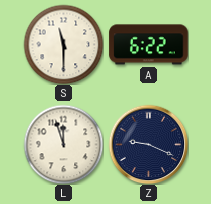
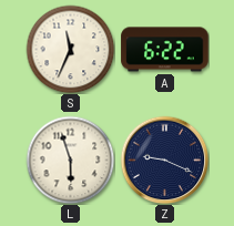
S: 11:30 -> 11:34
L: 11:57 -> 5:57
